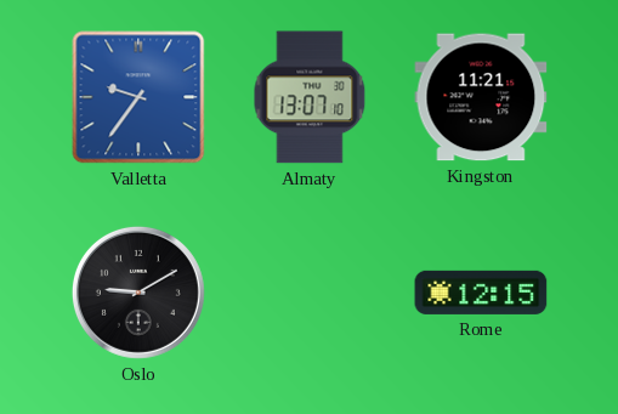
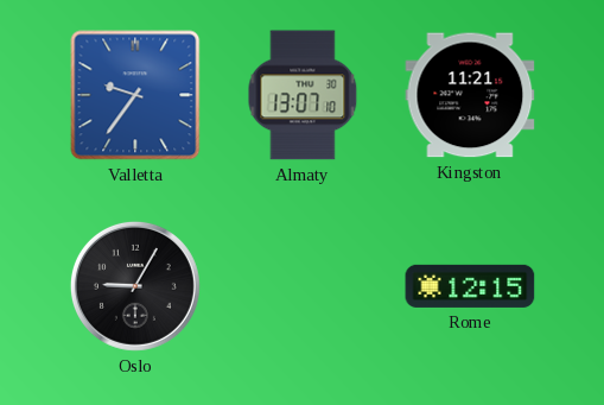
Oslo: 9:10 -> 9:05
